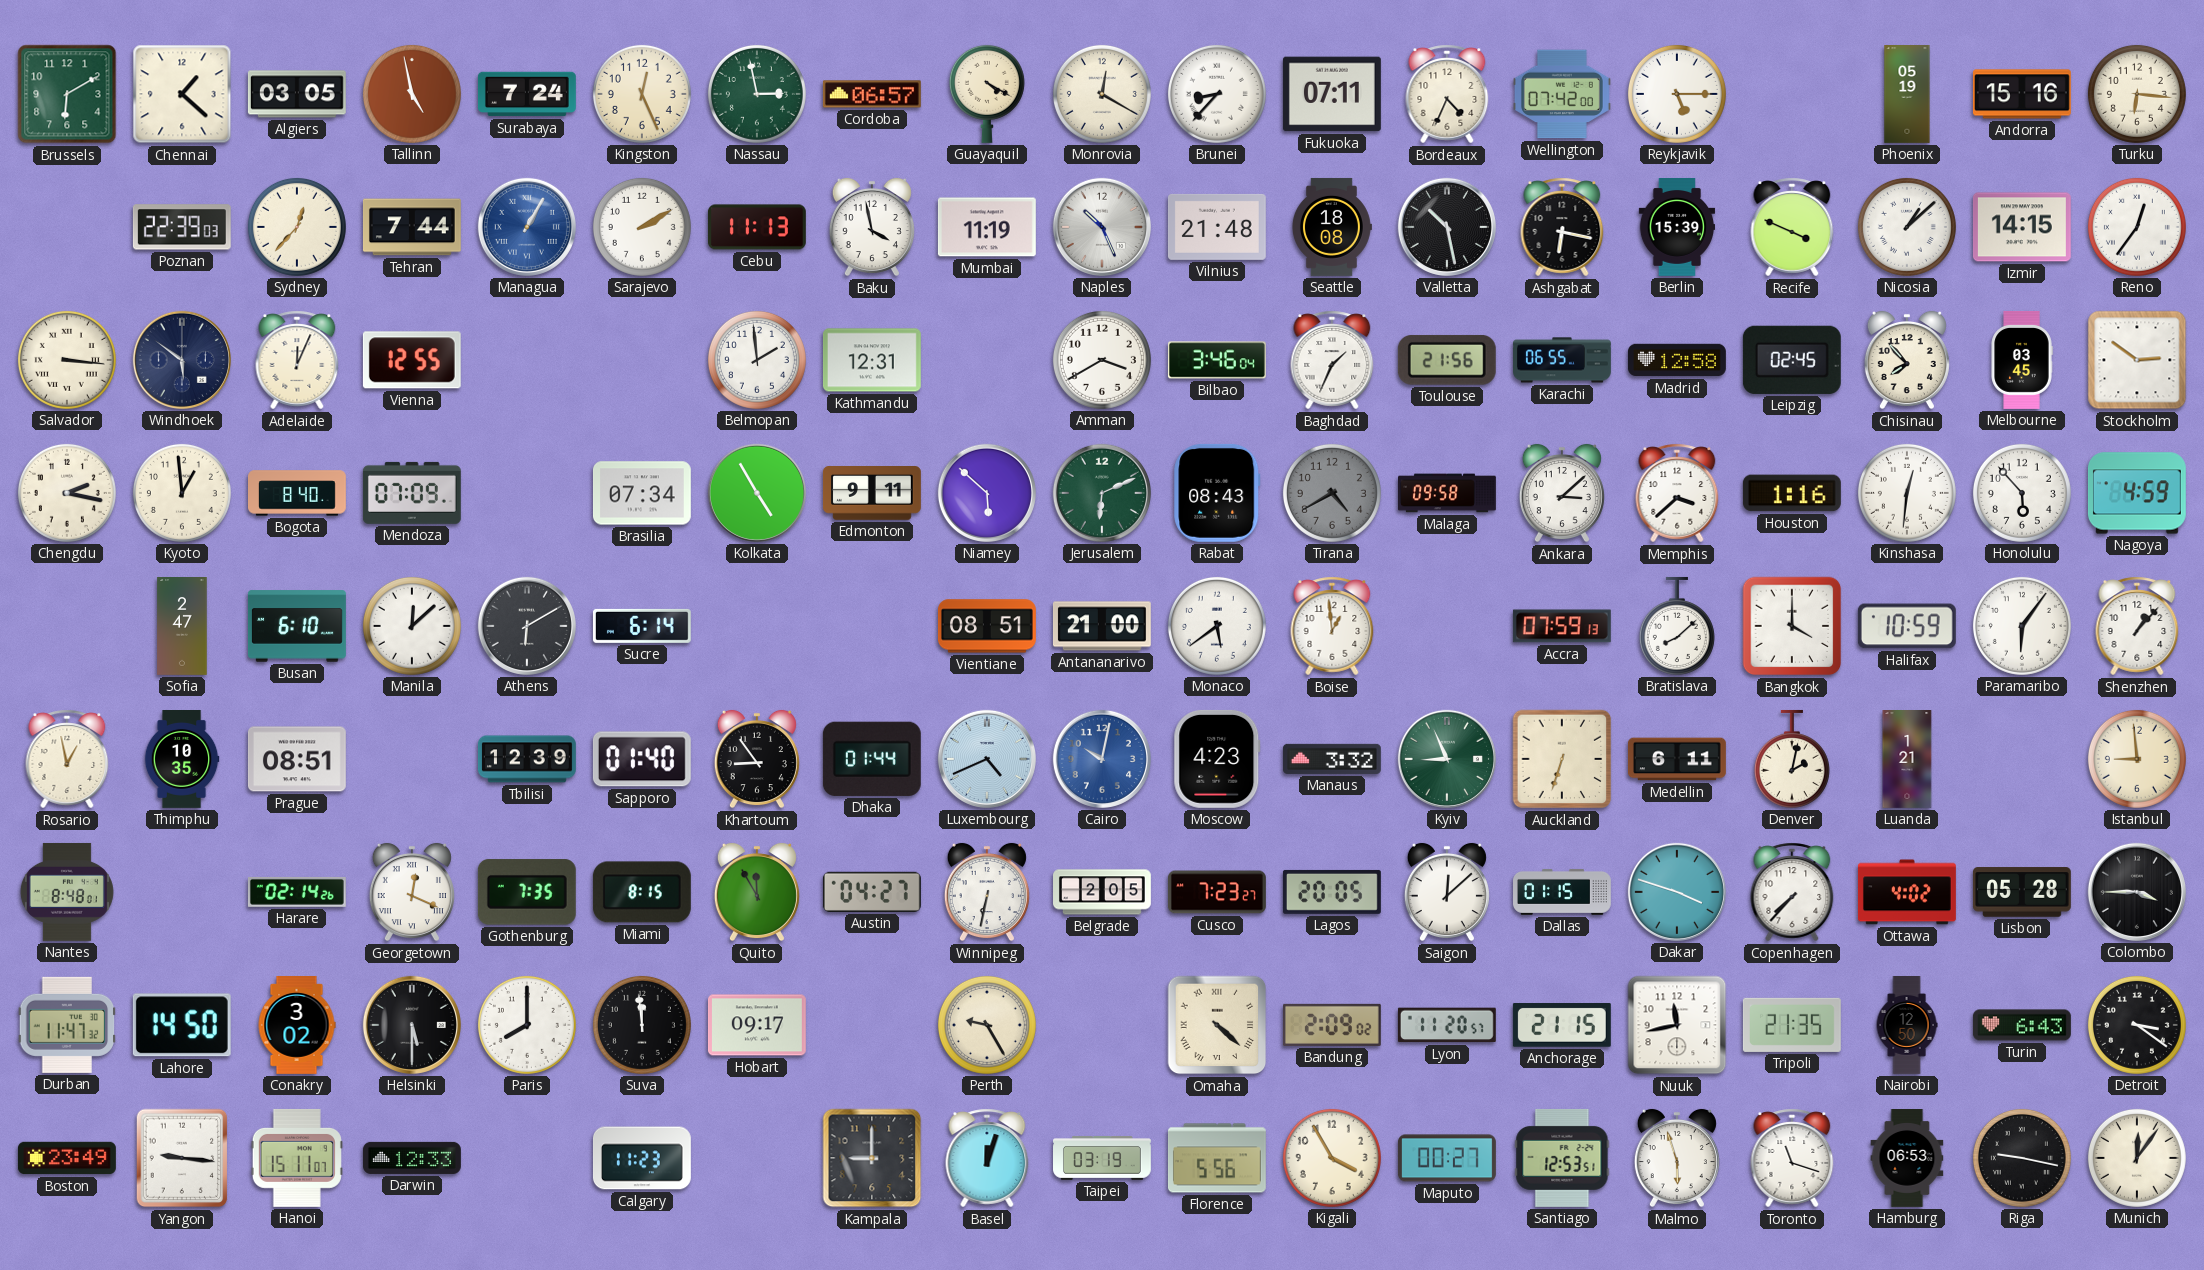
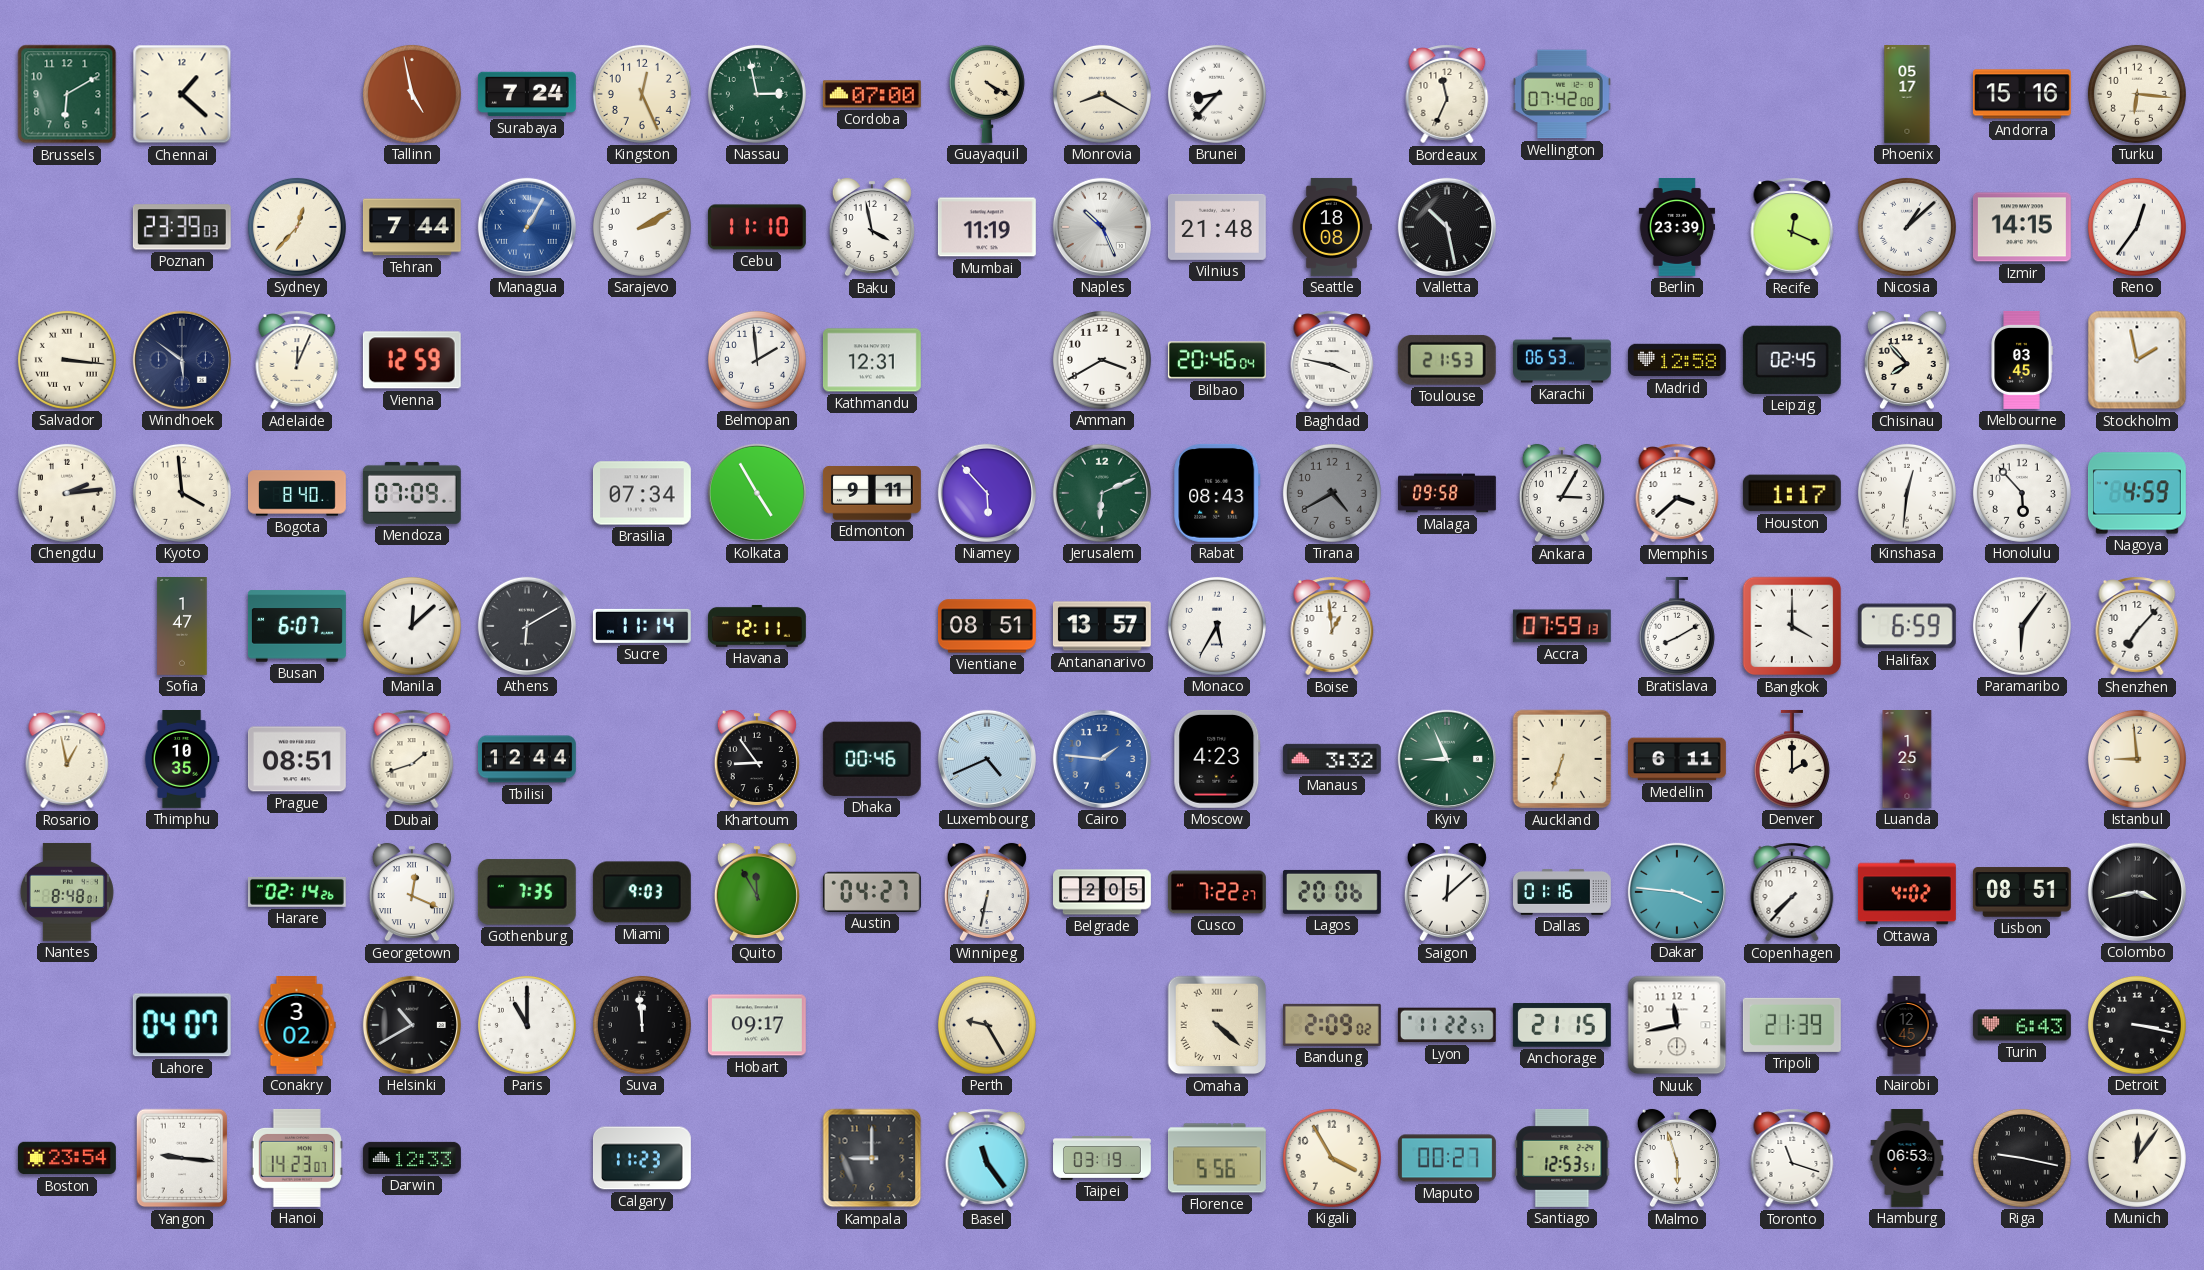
Algiers: 03:05 -> none
Cordoba: 06:57 -> 07:00
Monrovia: 12:20 -> 8:20
Fukuoka: 07:11 -> none
Bordeaux: 4:34 -> 11:34
Reykjavik: 5:15 -> none
Phoenix: 05:19 -> 05:17
Poznan: 22:39 -> 23:39
Cebu: 11:13 -> 11:10
Ashgabat: 6:17 -> none
Berlin: 15:39 -> 23:39
Recife: 3:49 -> 12:19
Vienna: 12:55 -> 12:59
Bilbao: 3:46 -> 20:46
Baghdad: 1:34 -> 3:47
Toulouse: 21:56 -> 21:53
Karachi: 06:55 -> 06:53
Stockholm: 2:51 -> 1:58
Chengdu: 2:17 -> 2:14
Kyoto: 12:59 -> 3:59
Niamey: 5:52 -> 5:53
Ankara: 3:08 -> 3:05
Houston: 1:16 -> 1:17
Sofia: 2:47 -> 1:47
Busan: 6:10 -> 6:07
Sucre: 6:14 -> 11:14
Havana: none -> 12:11
Antananarivo: 21:00 -> 13:57
Monaco: 5:39 -> 5:35
Bratislava: 8:08 -> 8:10
Halifax: 10:59 -> 6:59
Shenzhen: 1:07 -> 7:07
Dubai: none -> 1:42
Tbilisi: 12:39 -> 12:44
Sapporo: 01:40 -> none
Dhaka: 01:44 -> 00:46
Cairo: 10:02 -> 1:46
Denver: 2:02 -> 2:00
Luanda: 1:21 -> 1:25
Miami: 8:15 -> 9:03
Cusco: 7:23 -> 7:22
Lagos: 20:05 -> 20:06
Dallas: 01:15 -> 01:16
Dakar: 3:48 -> 3:46
Lisbon: 05:28 -> 08:51
Colombo: 3:45 -> 3:43
Durban: 11:47 -> none
Lahore: 14:50 -> 04:07
Helsinki: 5:30 -> 10:40
Paris: 8:00 -> 11:00
Lyon: 11:20 -> 11:22
Tripoli: 21:35 -> 21:39
Nairobi: 12:50 -> 12:45
Detroit: 3:21 -> 3:17
Boston: 23:49 -> 23:54
Hanoi: 15:11 -> 14:23
Basel: 12:03 -> 11:24
